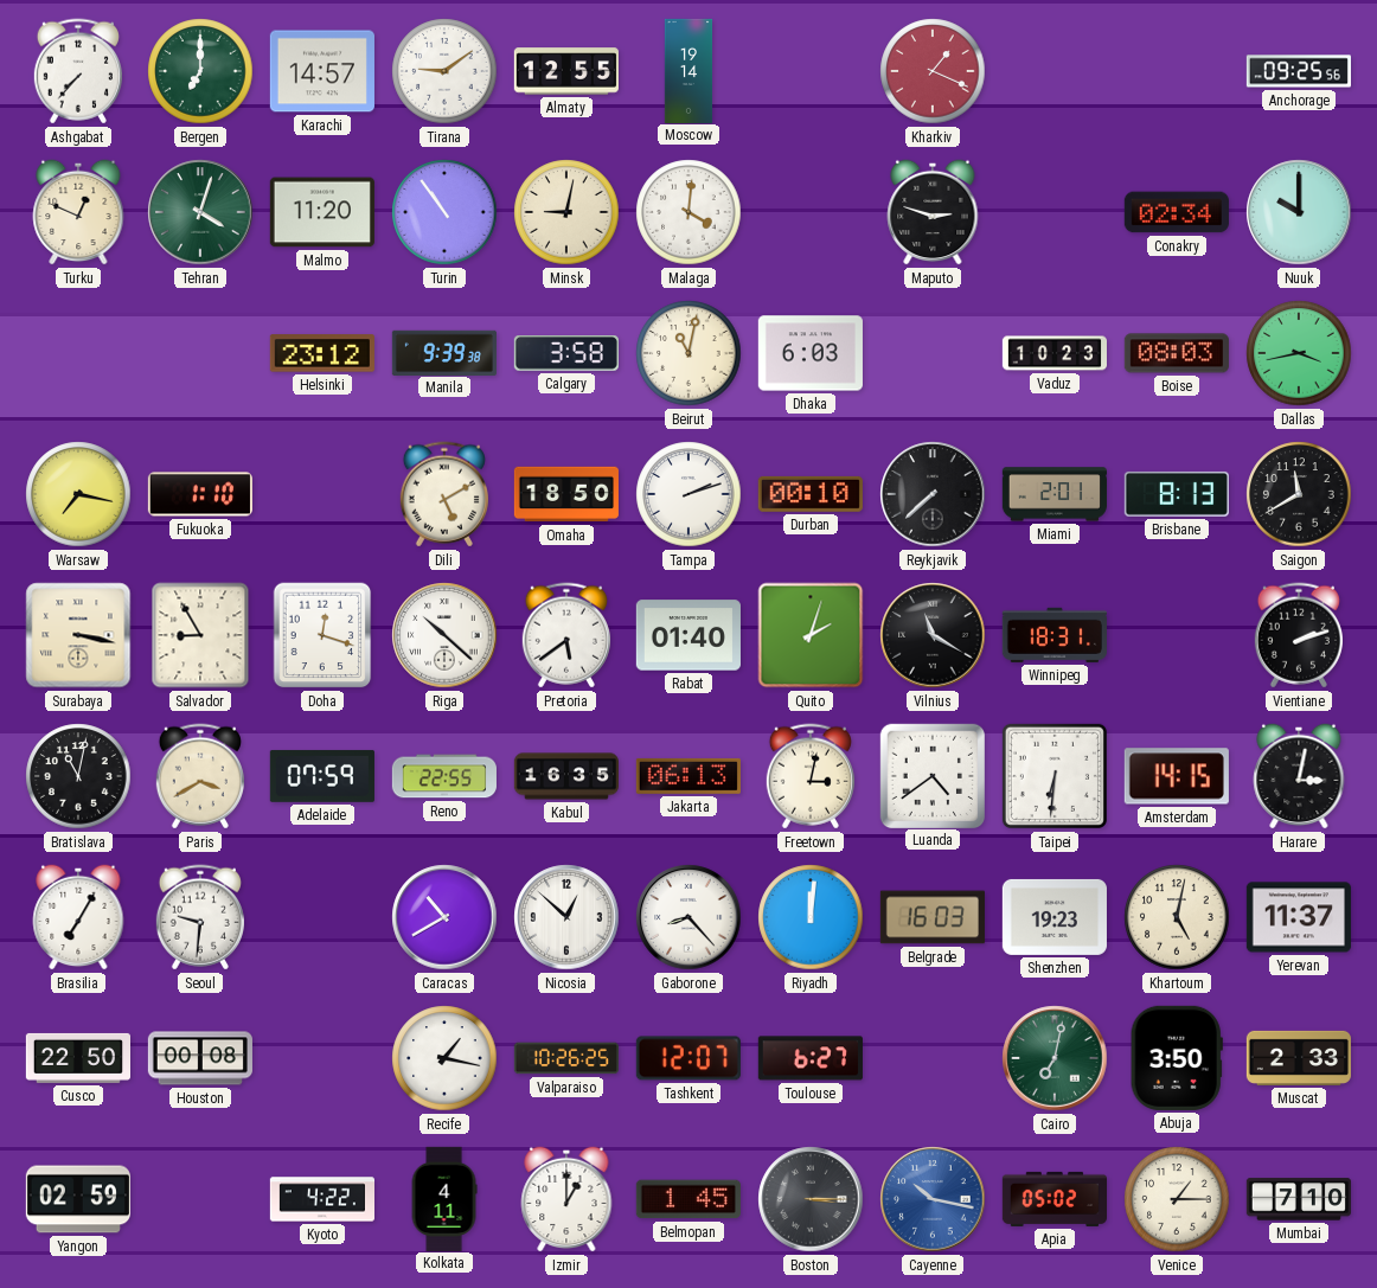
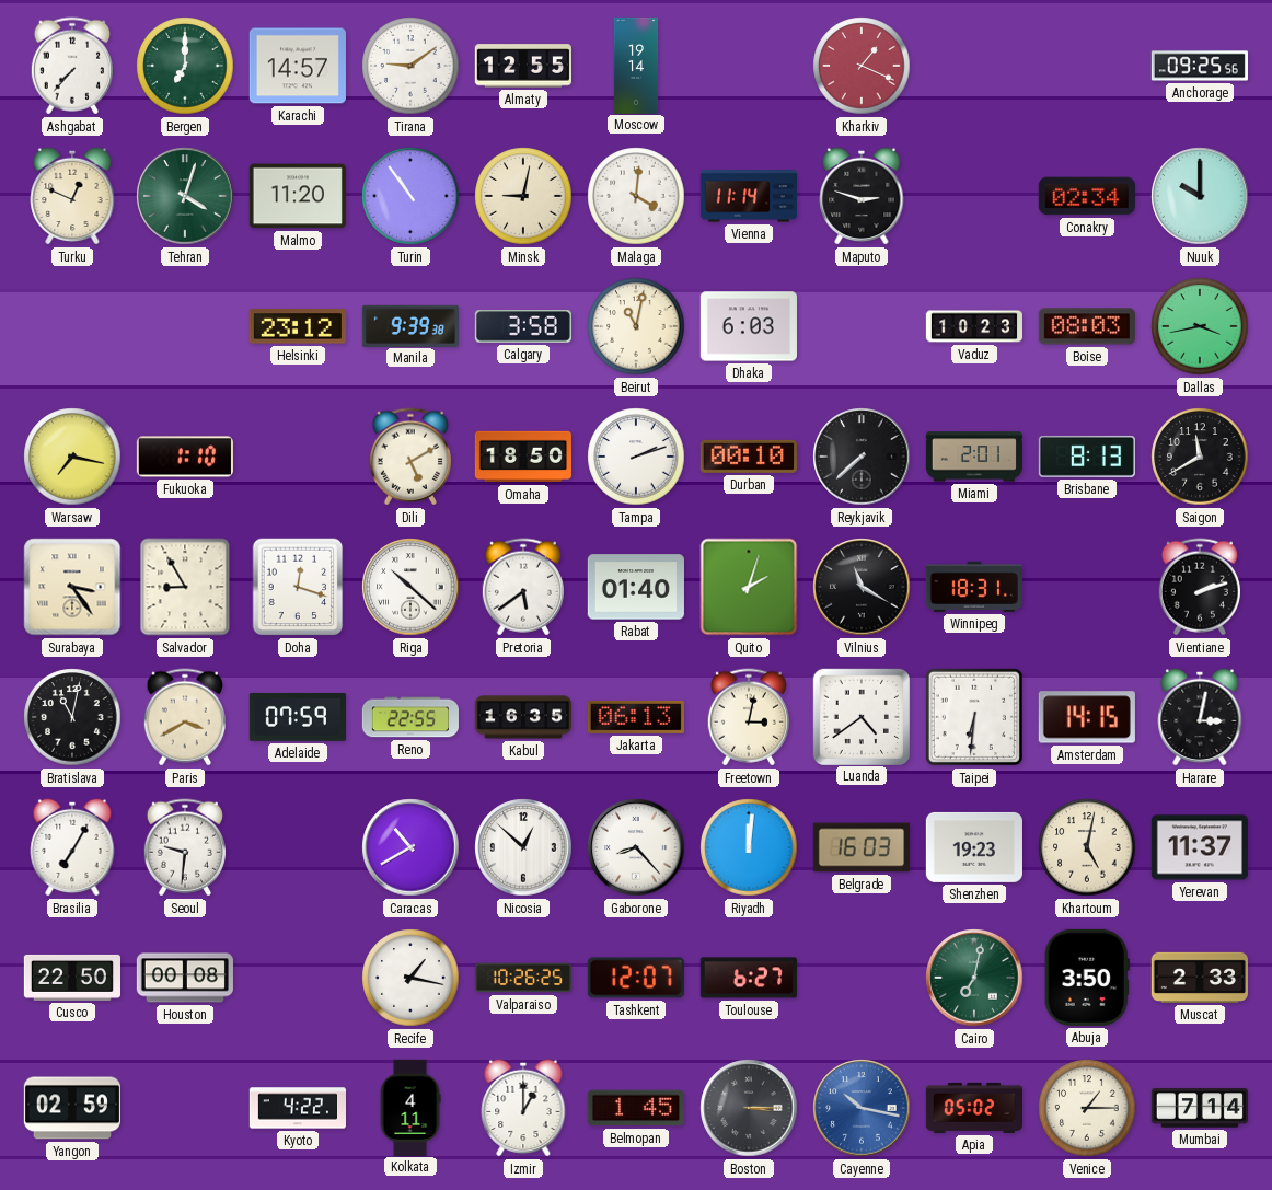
Vienna: none -> 11:14
Surabaya: 3:17 -> 3:24
Mumbai: 7:10 -> 7:14
